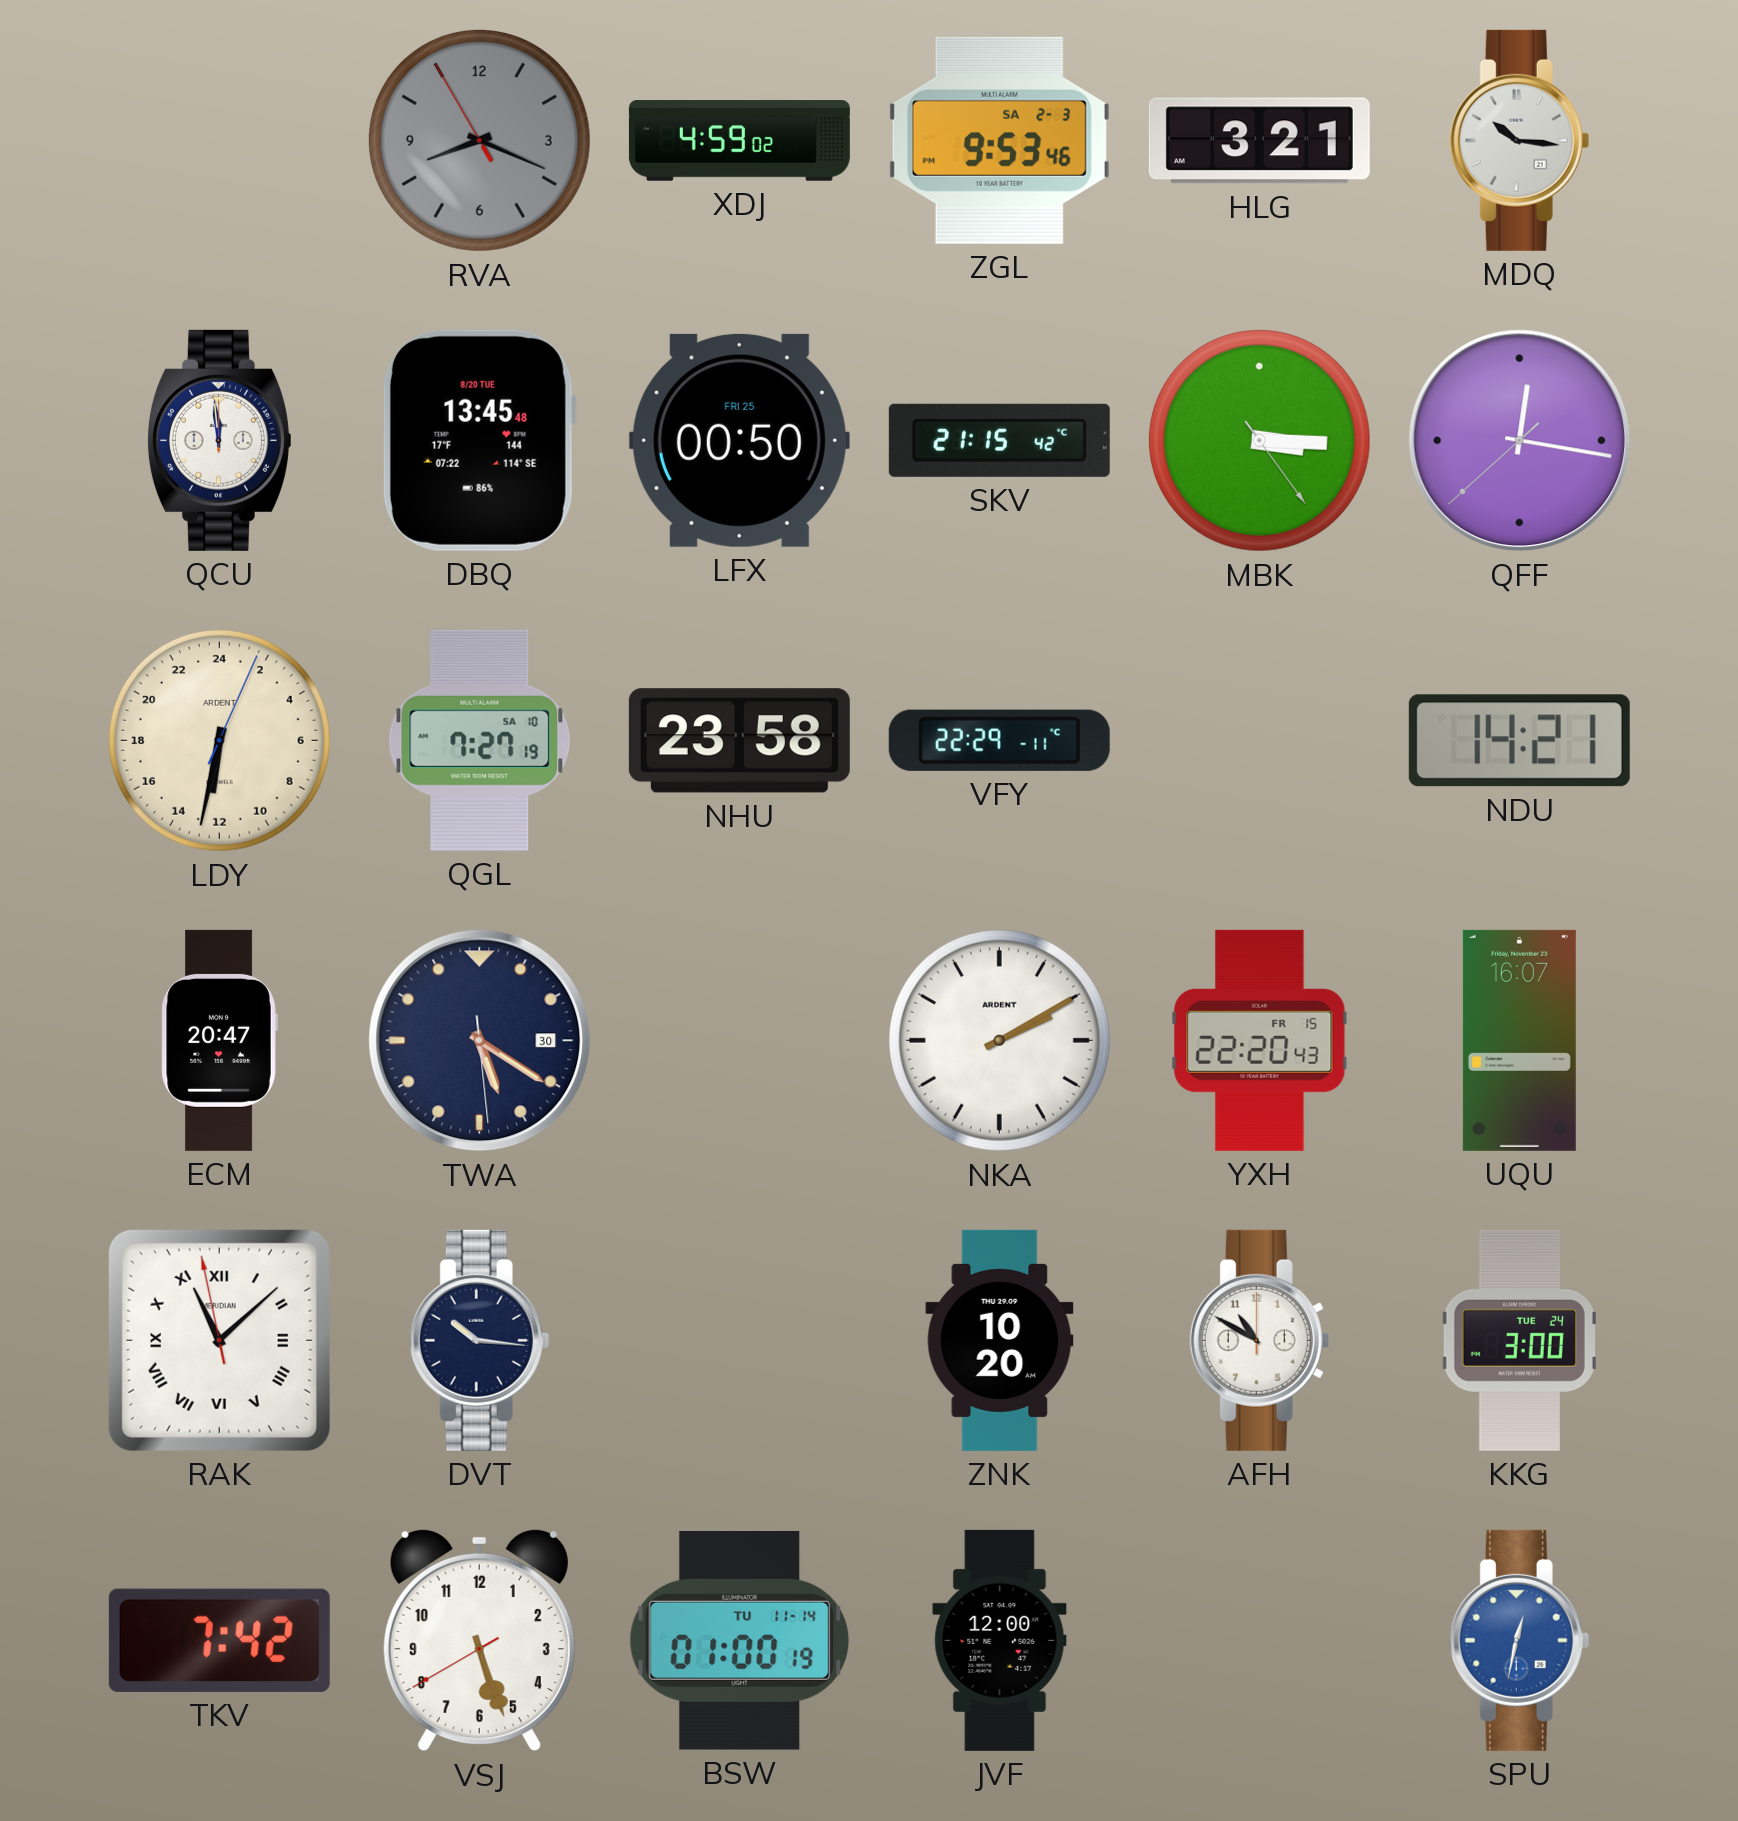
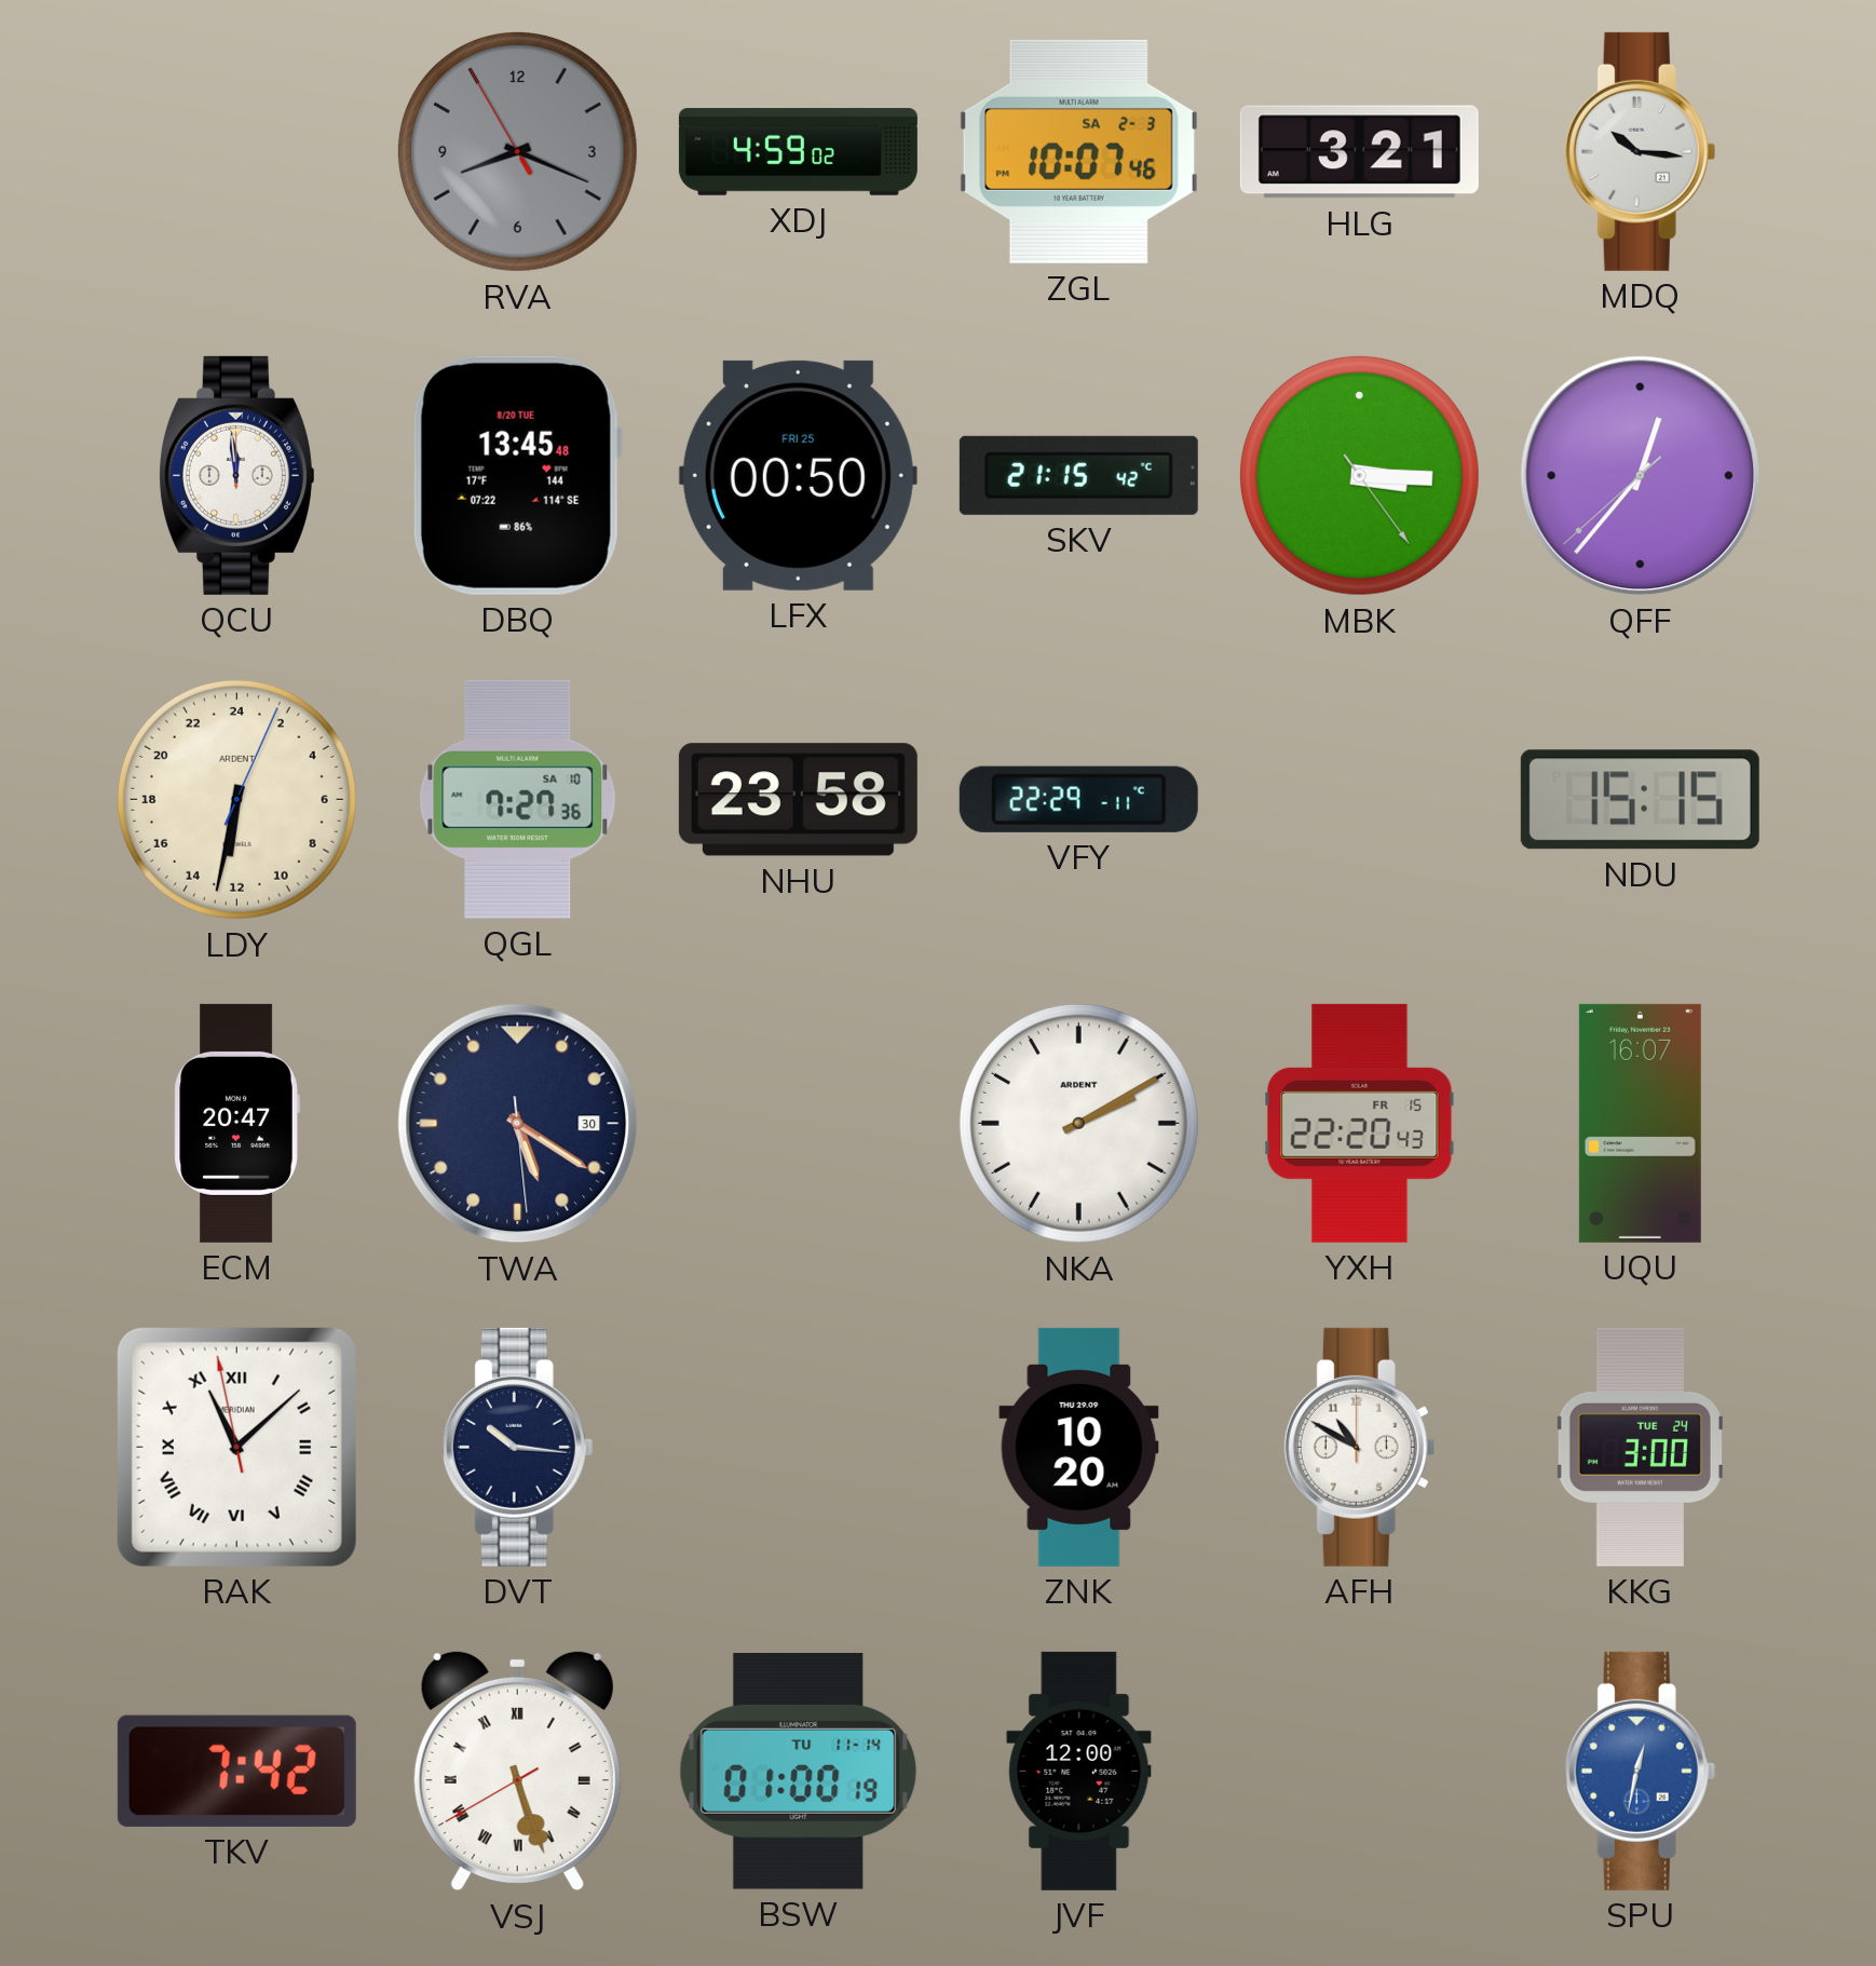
ZGL: 9:53 -> 10:07
QFF: 12:16 -> 12:36
QGL: 7:27:19 -> 7:27:36
NDU: 14:21 -> 15:15
VSJ numerals: Arabic -> Roman
